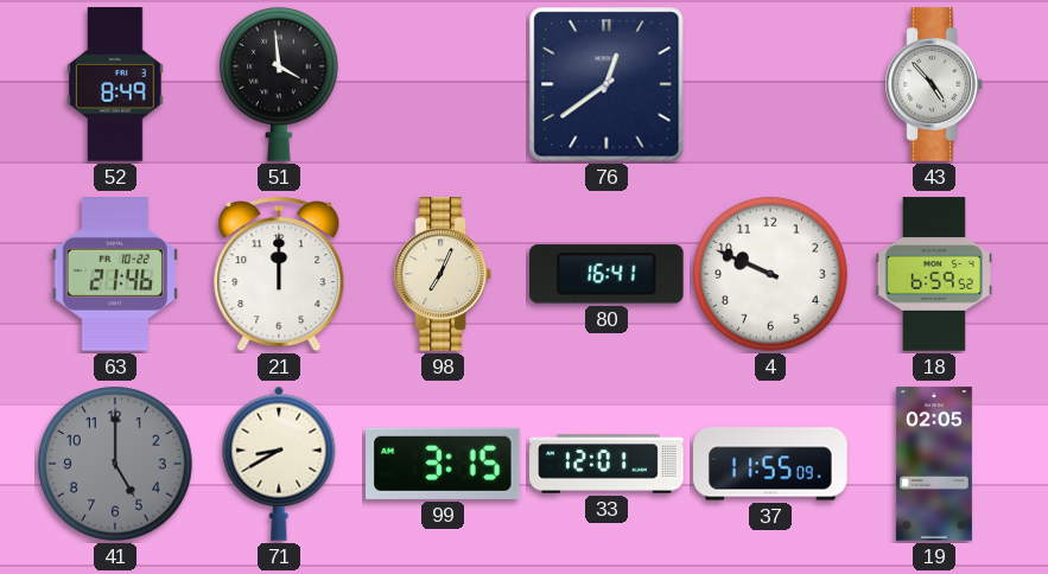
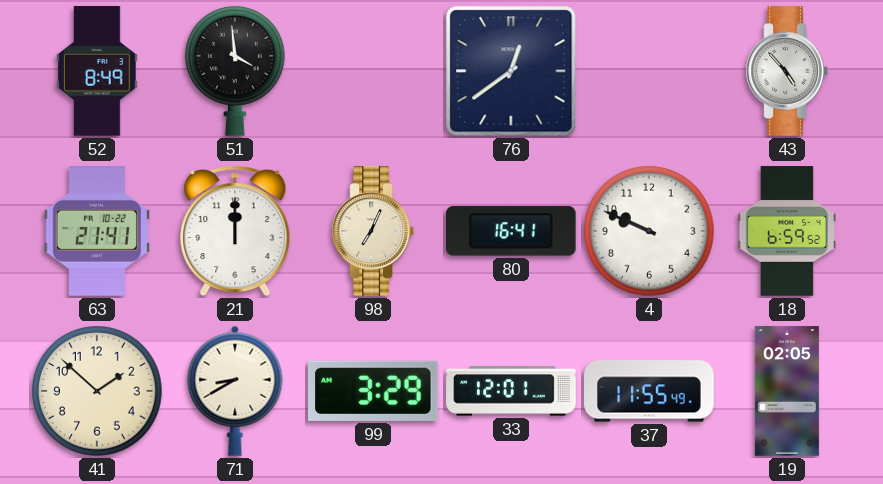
63: 21:46 -> 21:41
41: 5:00 -> 1:52
41 dial: grey -> cream
99: 3:15 -> 3:29
37: 11:55:09 -> 11:55:49
